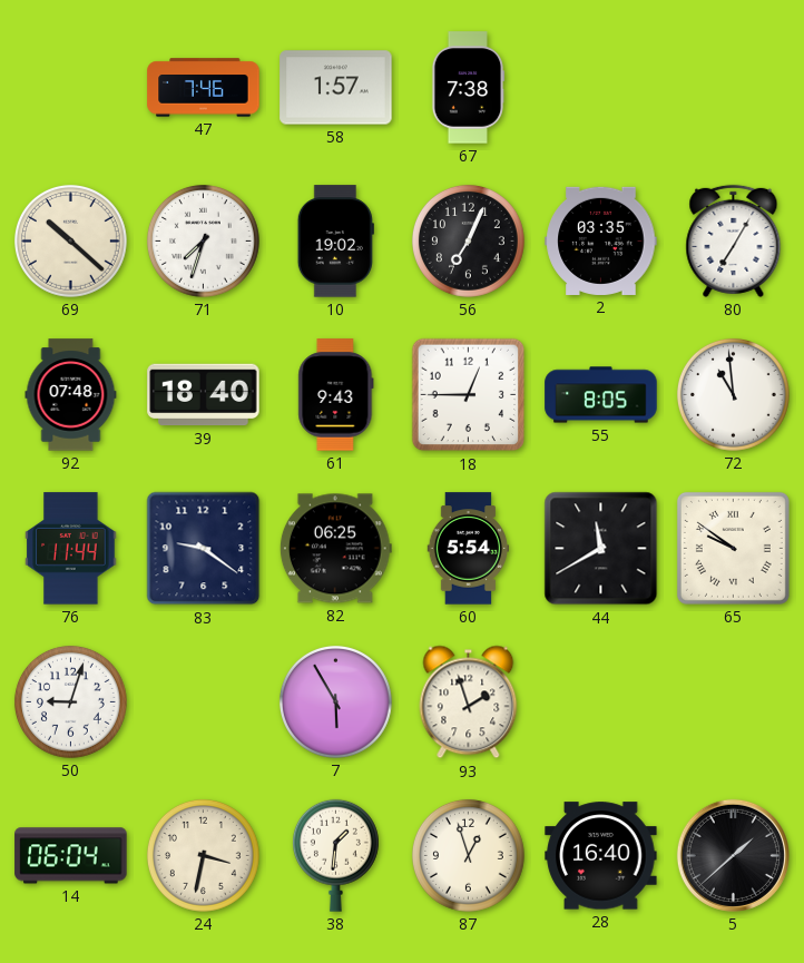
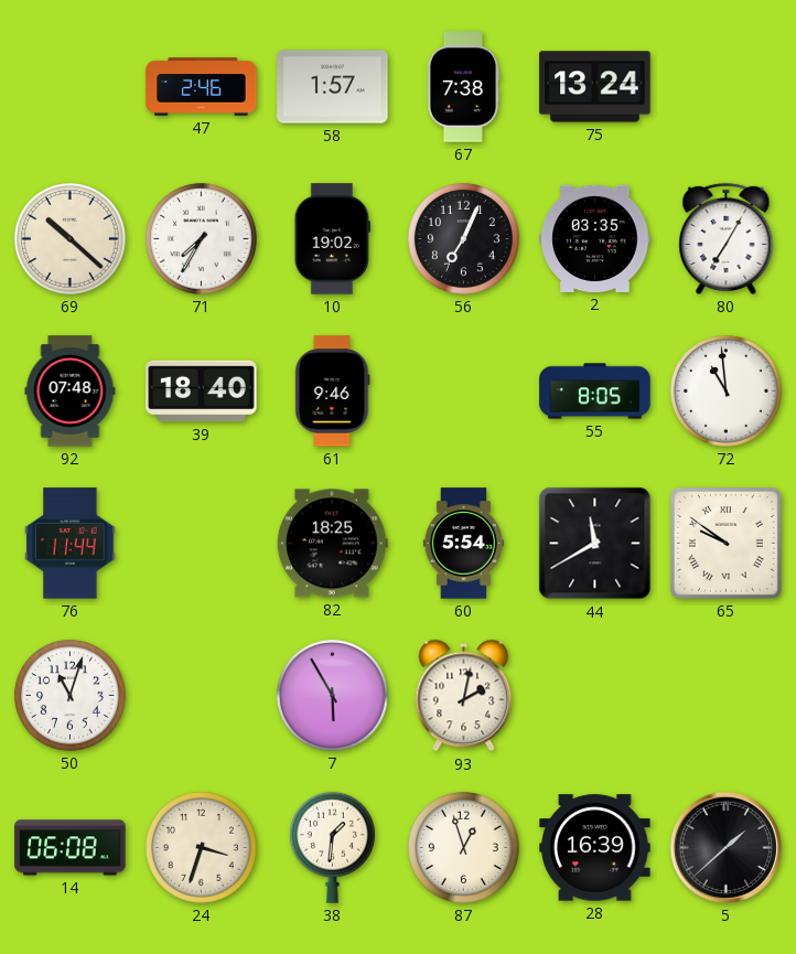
47: 7:46 -> 2:46
75: none -> 13:24
71: 7:33 -> 7:35
61: 9:43 -> 9:46
18: 12:45 -> none
83: 9:21 -> none
82: 06:25 -> 18:25
50: 9:03 -> 11:03
93: 1:57 -> 2:02
14: 06:04 -> 06:08
24: 3:32 -> 3:33
28: 16:40 -> 16:39
